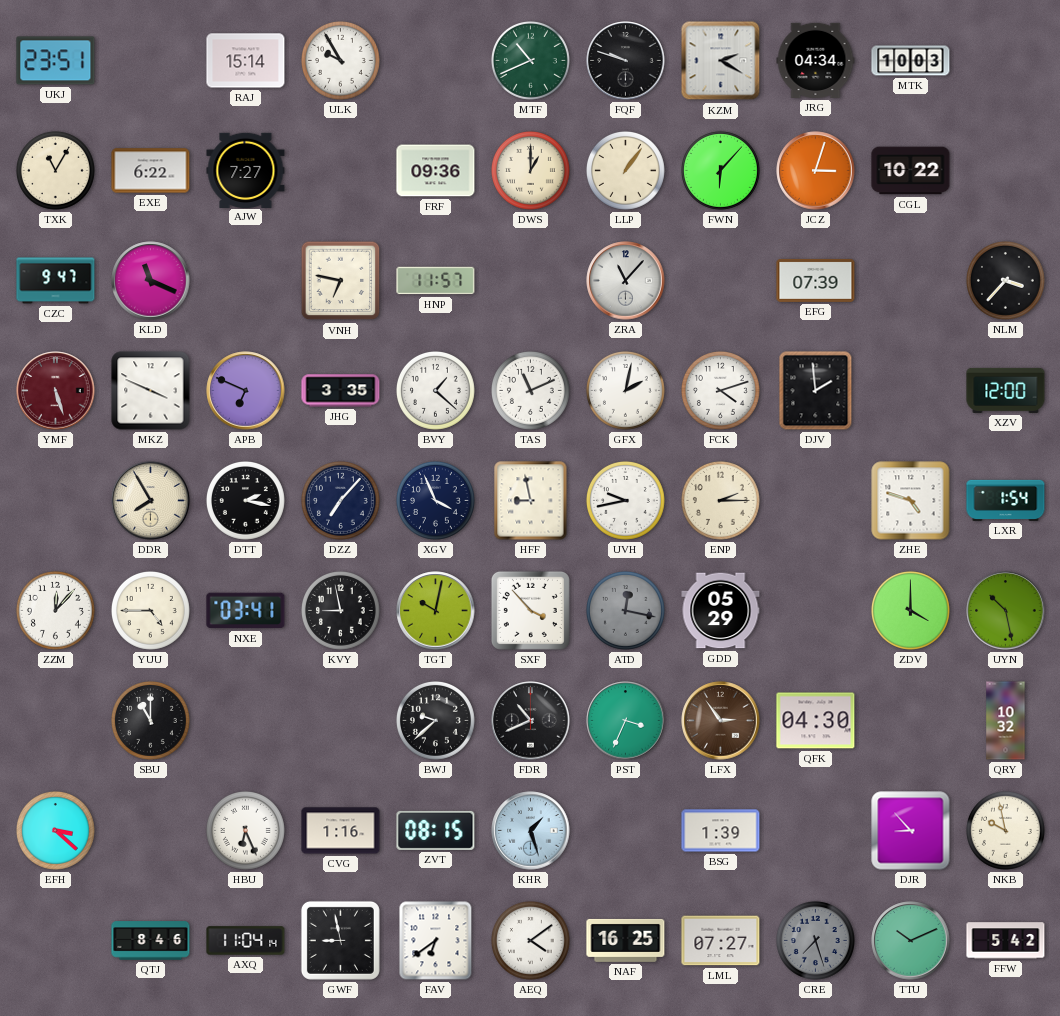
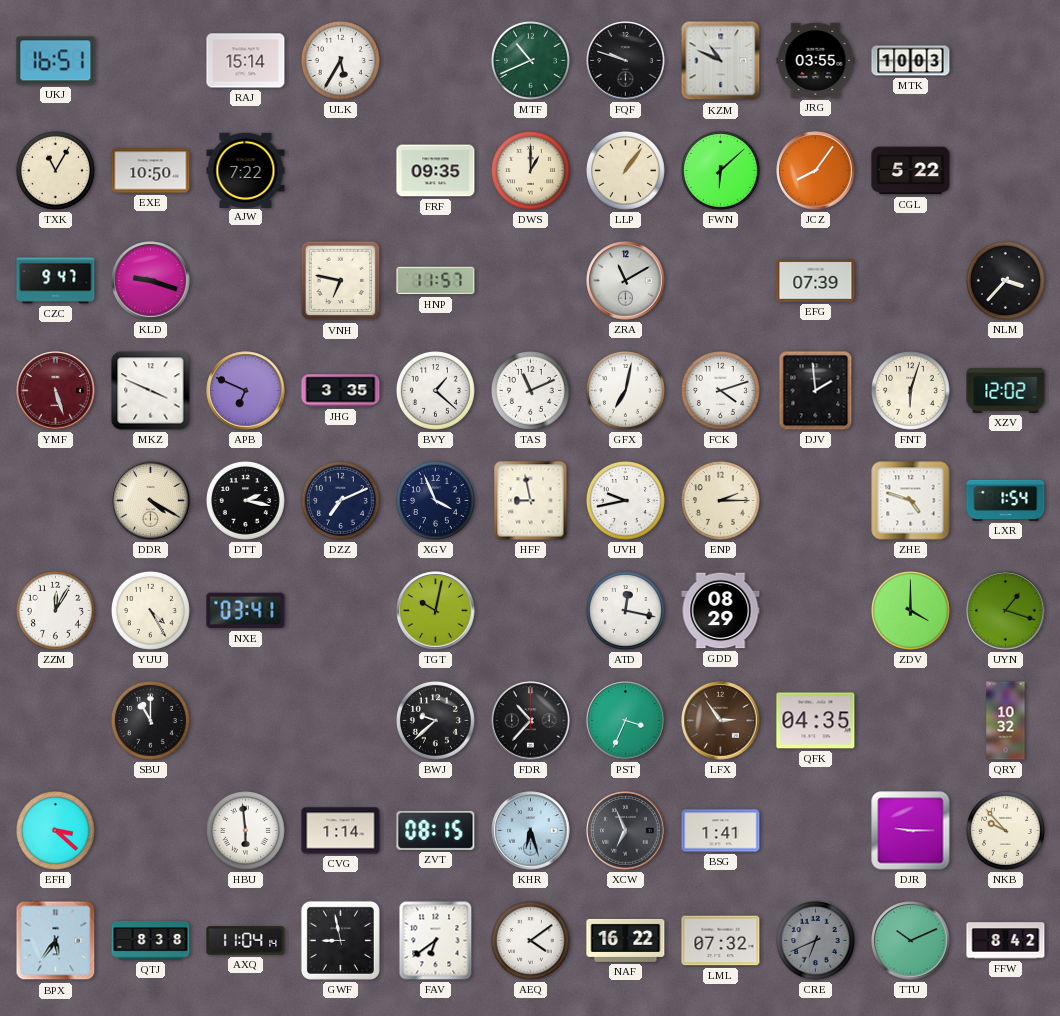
UKJ: 23:51 -> 16:51
ULK: 9:55 -> 5:35
KZM: 2:20 -> 10:49
JRG: 04:34 -> 03:55
EXE: 6:22 -> 10:50
AJW: 7:27 -> 7:22
FRF: 09:36 -> 09:35
FWN: 6:07 -> 6:08
JCZ: 3:03 -> 8:06
CGL: 10:22 -> 5:22
KLD: 11:19 -> 9:18
ZRA: 11:07 -> 11:10
GFX: 2:02 -> 7:02
FNT: none -> 6:03
XZV: 12:00 -> 12:02
DDR: 7:55 -> 4:20
DZZ: 7:07 -> 7:11
ZZM: 12:07 -> 12:05
YUU: 4:45 -> 4:25
KVY: 8:58 -> none
SXF: 3:53 -> none
ATD dial: grey -> white
GDD: 05:29 -> 08:29
UYN: 10:28 -> 1:18
FDR: 10:41 -> 10:37
QFK: 04:30 -> 04:35
HBU: 6:26 -> 5:59
CVG: 1:16 -> 1:14
KHR: 1:27 -> 6:27
XCW: none -> 6:56
BSG: 1:39 -> 1:41
DJR: 8:53 -> 9:15
NKB: 9:58 -> 9:53
BPX: none -> 5:36
QTJ: 8:46 -> 8:38
NAF: 16:25 -> 16:22
LML: 07:27 -> 07:32
CRE: 7:27 -> 6:41
FFW: 5:42 -> 8:42
